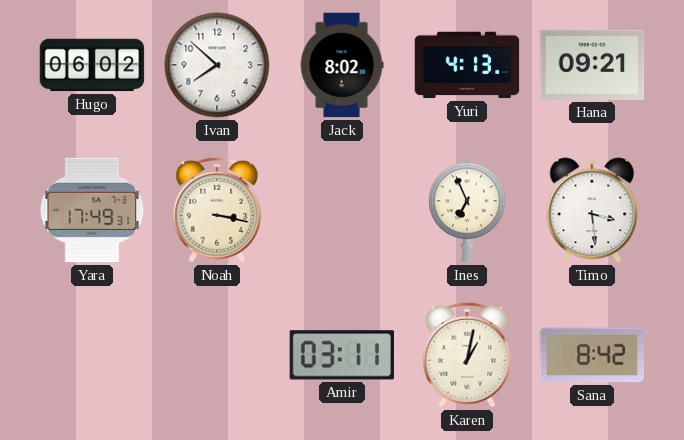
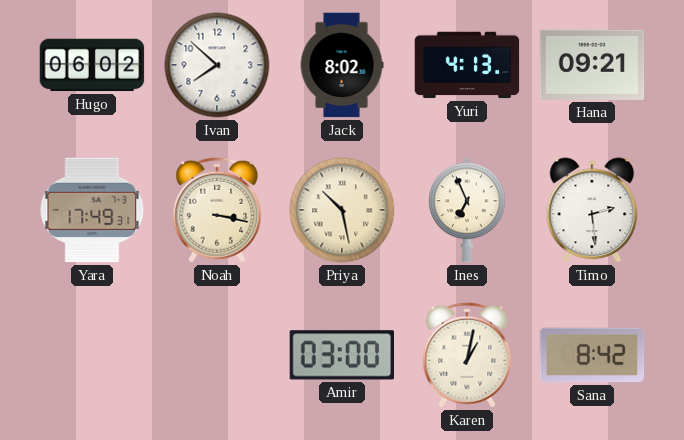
Priya: none -> 10:28
Timo: 3:29 -> 2:29
Amir: 03:11 -> 03:00
